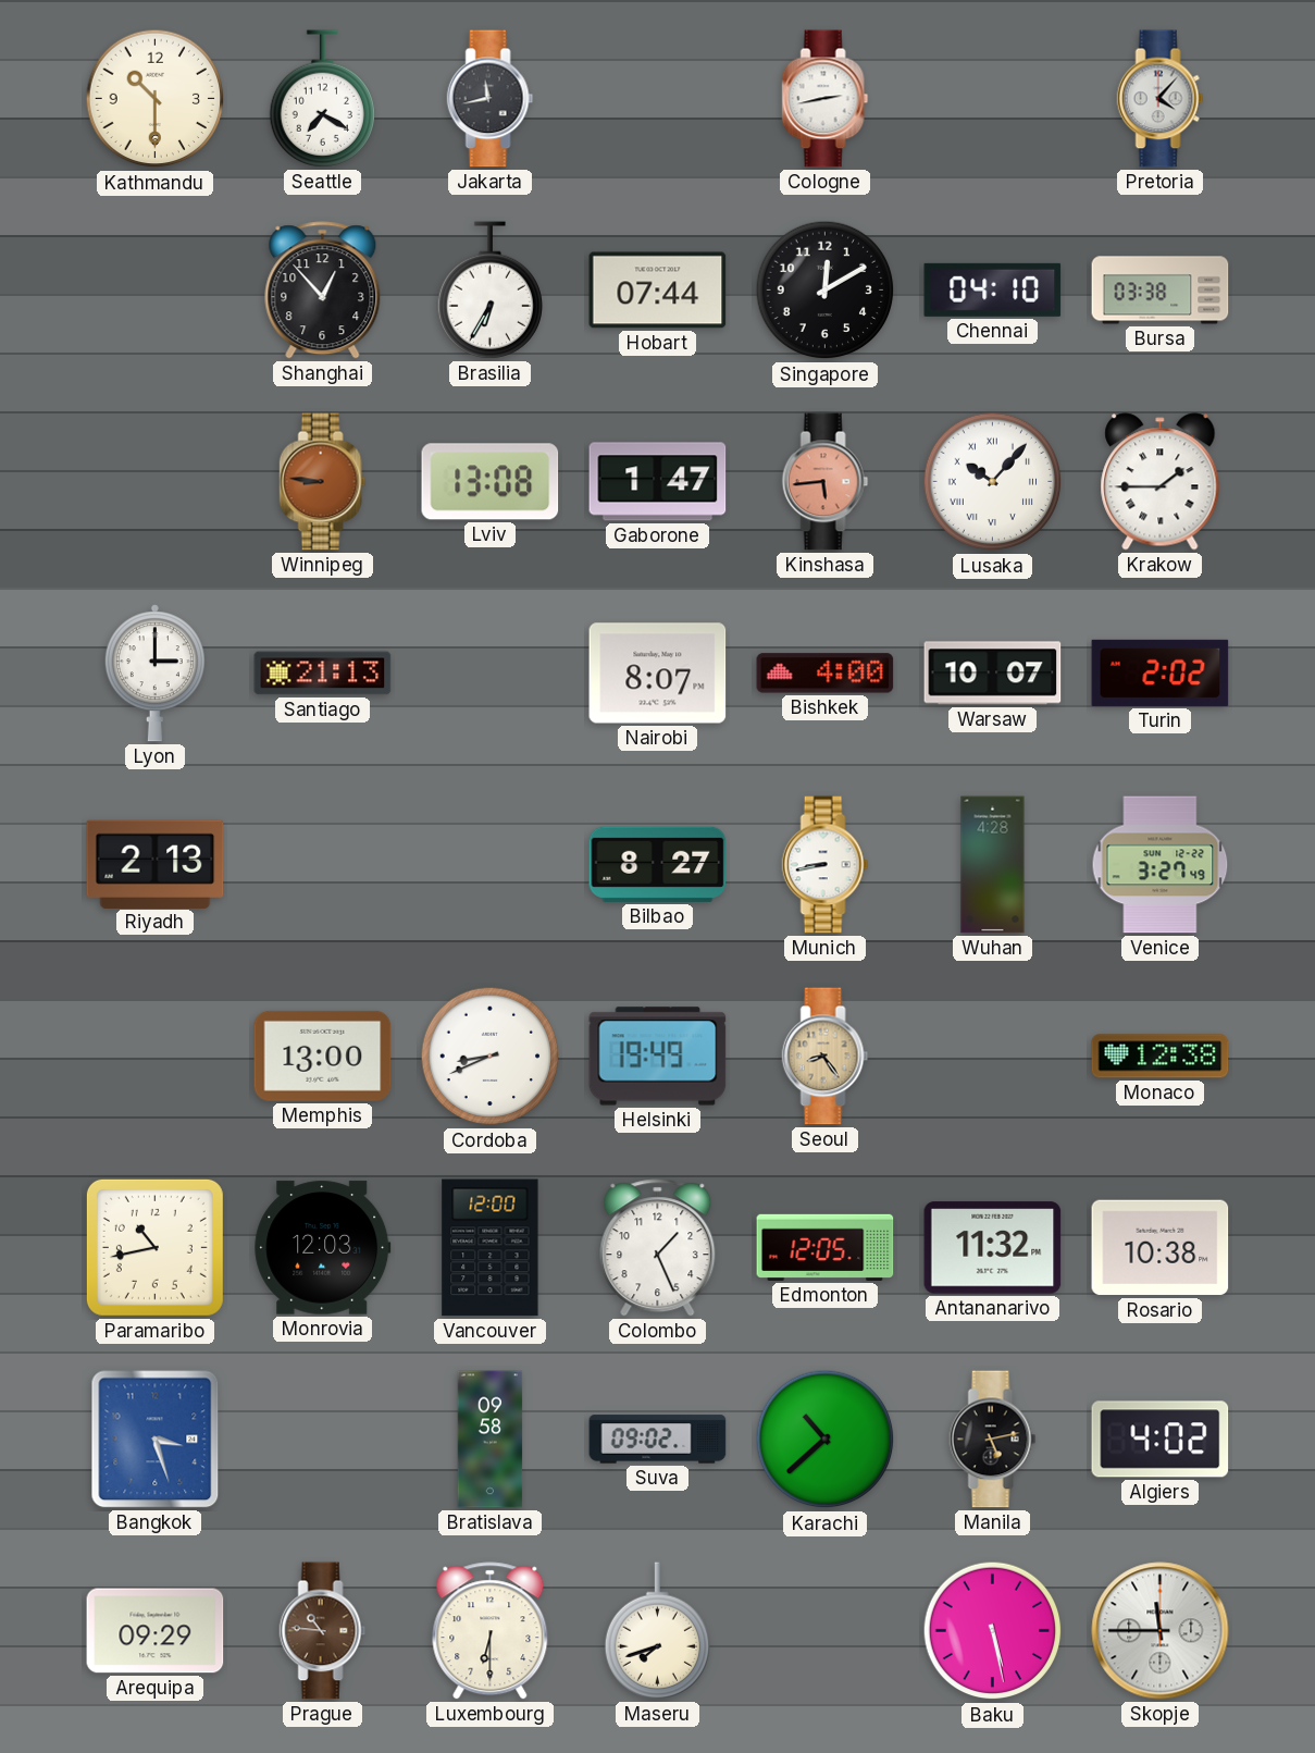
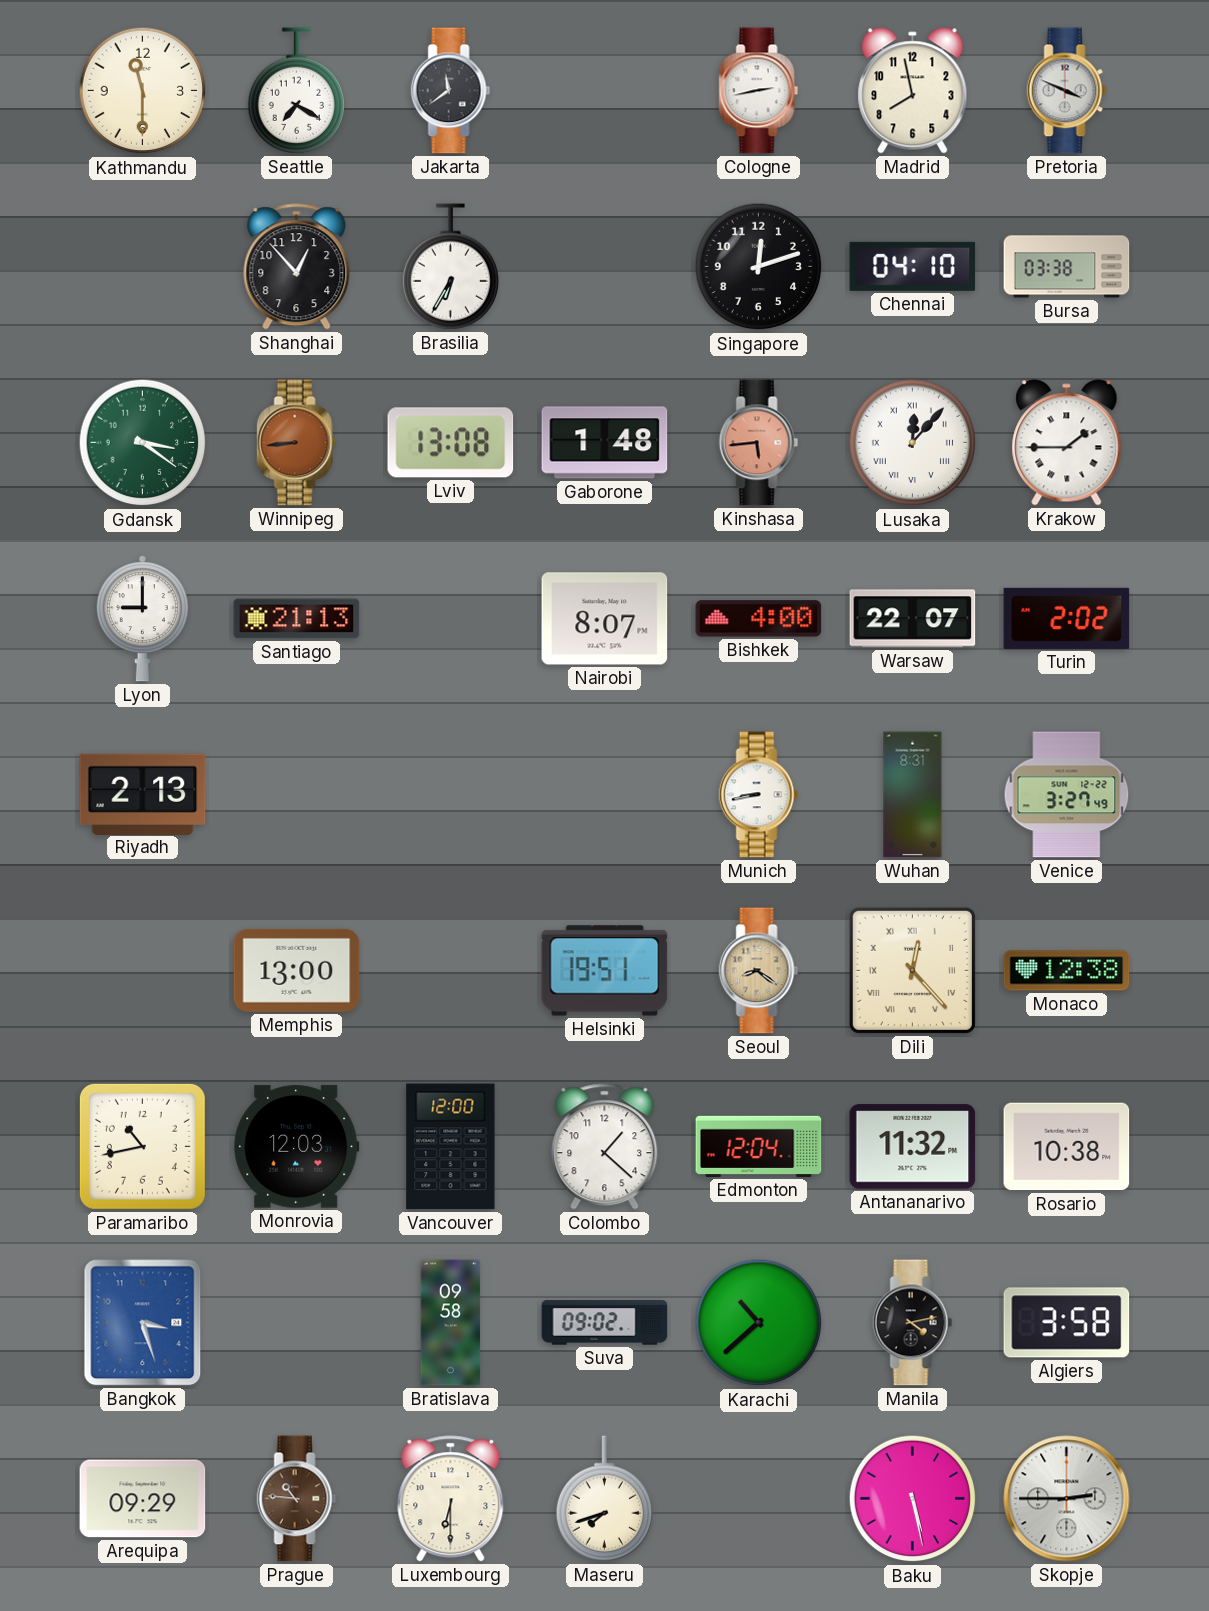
Kathmandu: 10:30 -> 11:30
Jakarta: 11:43 -> 11:39
Madrid: none -> 7:58
Pretoria: 4:07 -> 3:49
Hobart: 07:44 -> none
Singapore: 12:10 -> 12:12
Gdansk: none -> 3:21
Winnipeg: 8:46 -> 8:44
Gaborone: 1:47 -> 1:48
Lusaka: 10:07 -> 12:07
Lyon: 3:00 -> 9:00
Warsaw: 10:07 -> 22:07
Bilbao: 8:27 -> none
Wuhan: 4:28 -> 8:31
Cordoba: 8:41 -> none
Helsinki: 19:49 -> 19:51
Seoul: 8:24 -> 8:21
Dili: none -> 12:23
Colombo: 1:26 -> 1:22
Edmonton: 12:05 -> 12:04
Manila: 5:13 -> 4:13
Algiers: 4:02 -> 3:58
Skopje: 11:45 -> 2:45
